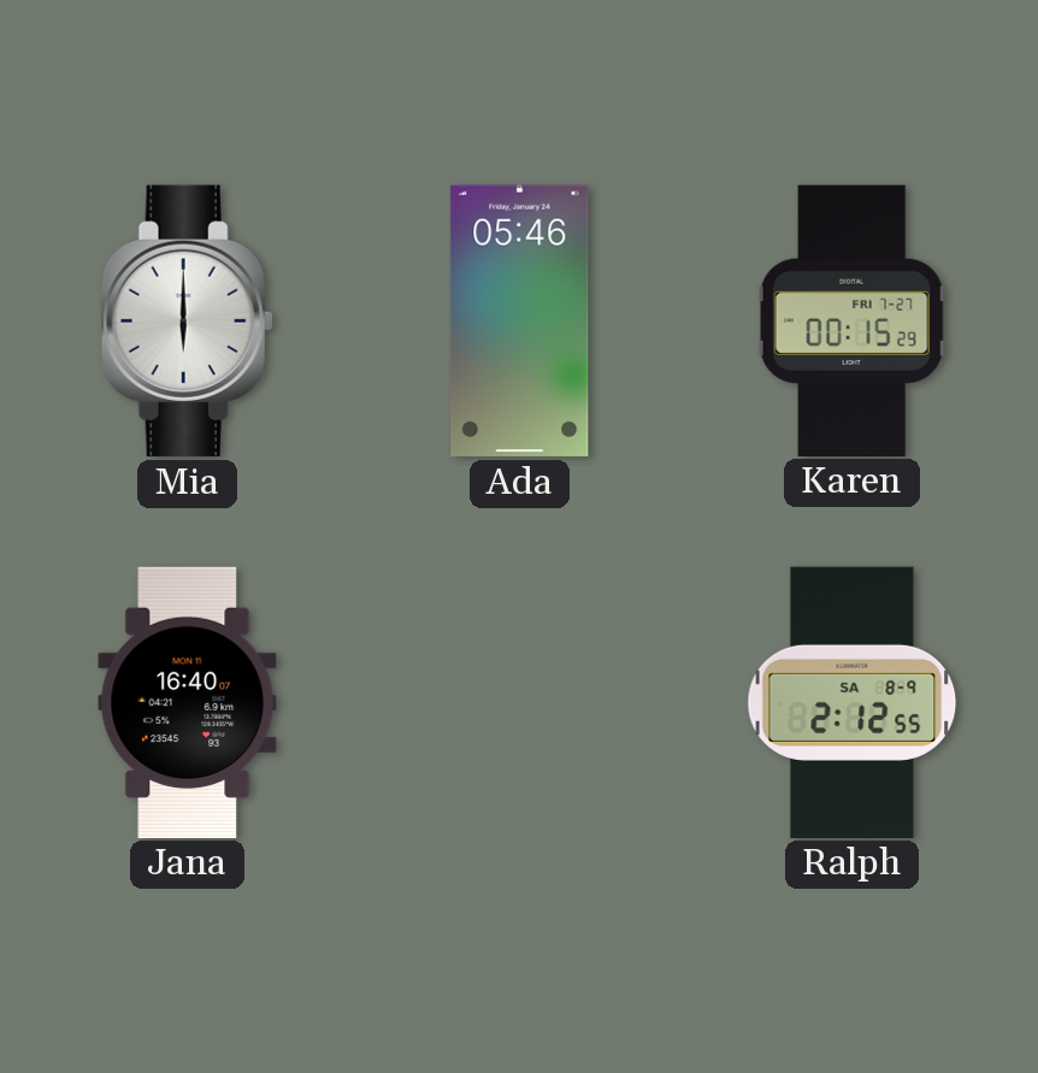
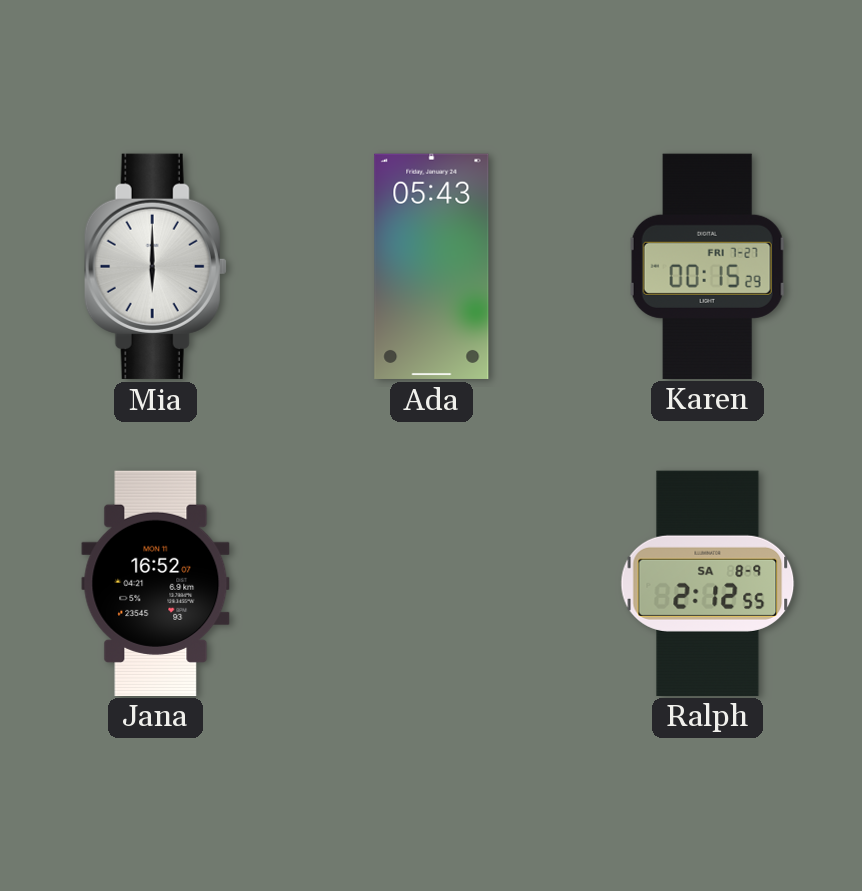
Ada: 05:46 -> 05:43
Jana: 16:40 -> 16:52
